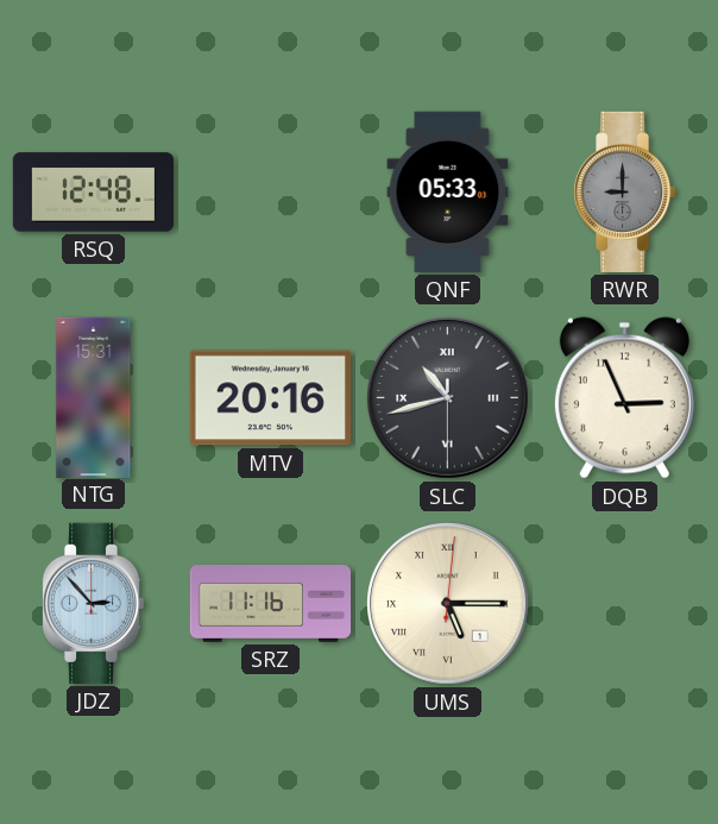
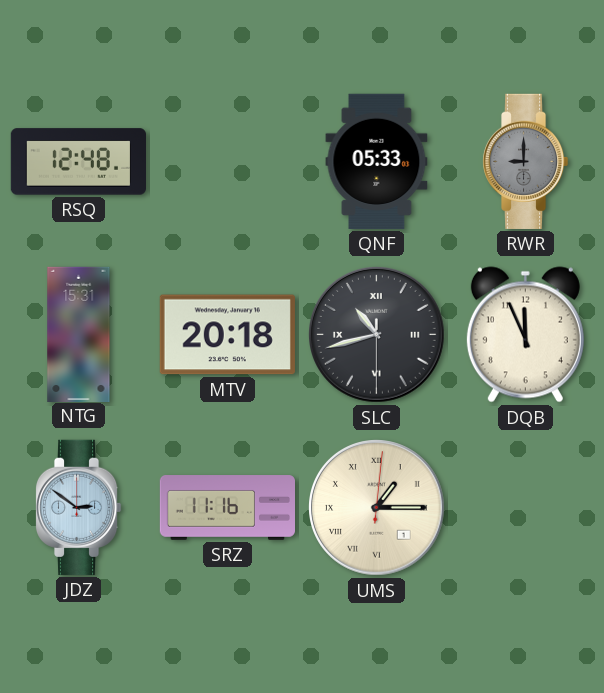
MTV: 20:16 -> 20:18
DQB: 2:56 -> 11:56
JDZ: 2:53 -> 2:51
UMS: 5:15 -> 1:15
